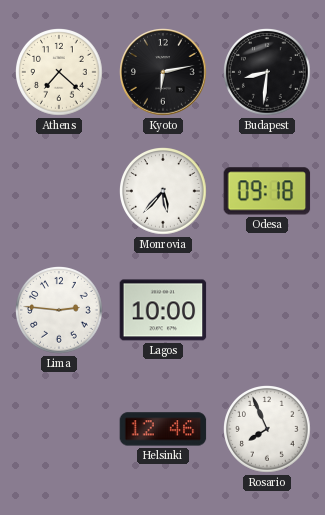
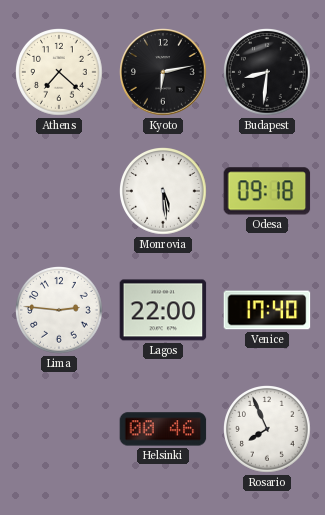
Monrovia: 5:37 -> 5:29
Lagos: 10:00 -> 22:00
Venice: none -> 17:40
Helsinki: 12:46 -> 00:46
